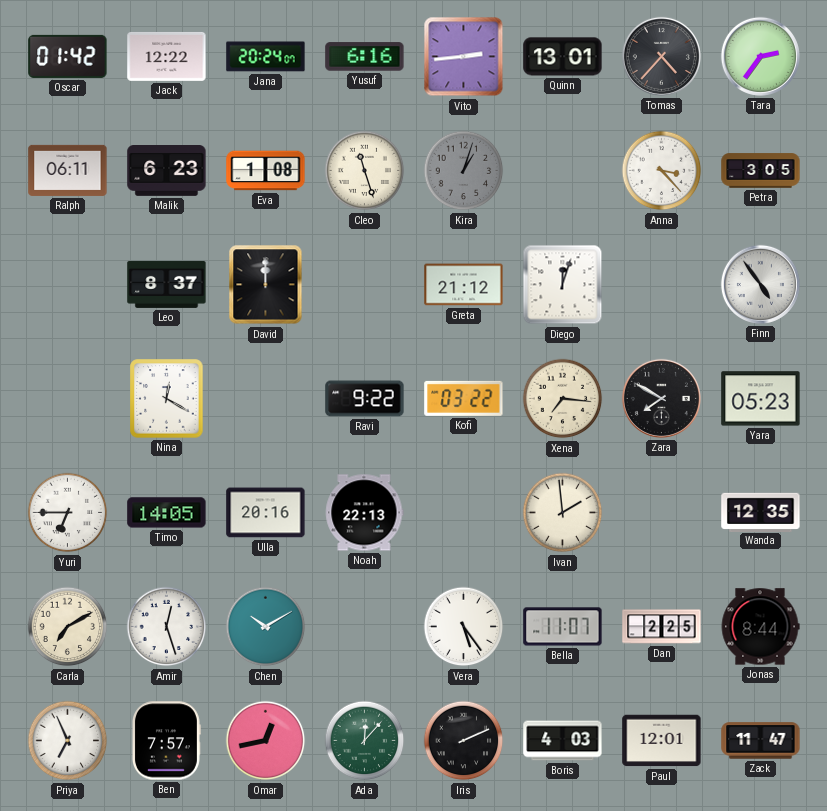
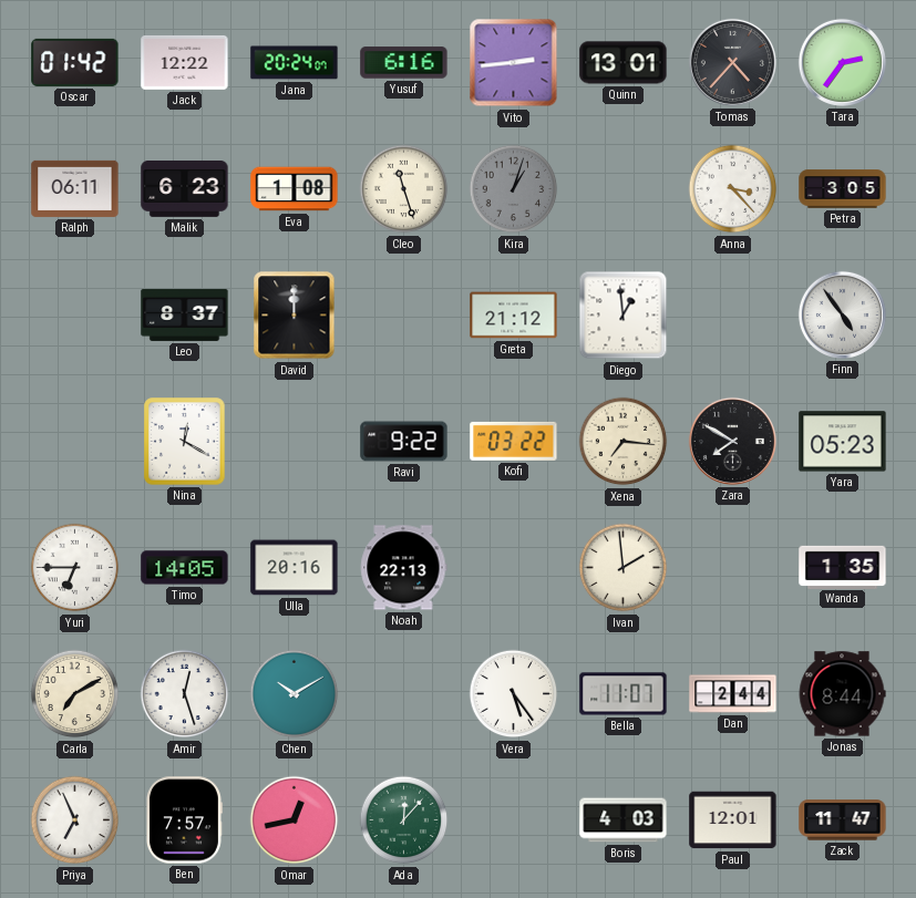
Diego: 12:03 -> 12:59
Wanda: 12:35 -> 1:35
Dan: 2:25 -> 2:44
Iris: 2:11 -> none
